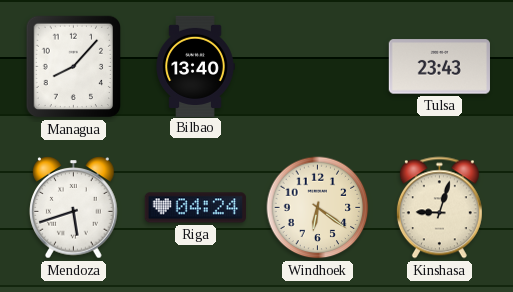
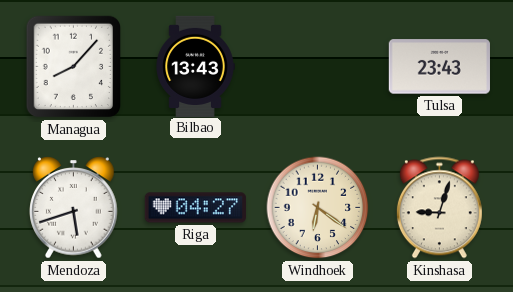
Bilbao: 13:40 -> 13:43
Riga: 04:24 -> 04:27
